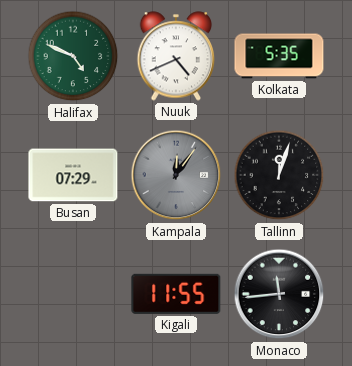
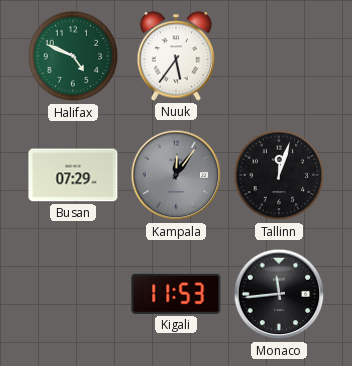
Nuuk: 4:41 -> 5:36
Kolkata: 5:35 -> none
Kigali: 11:55 -> 11:53
